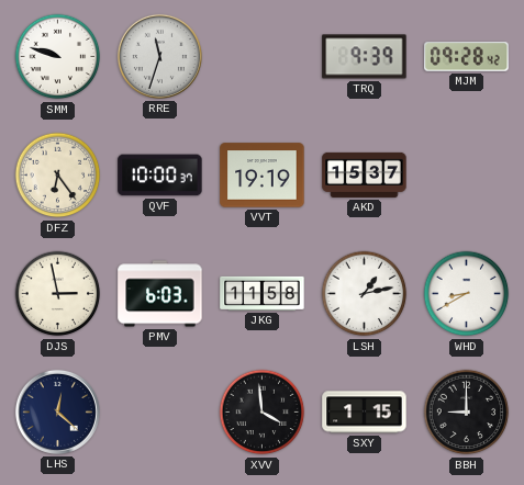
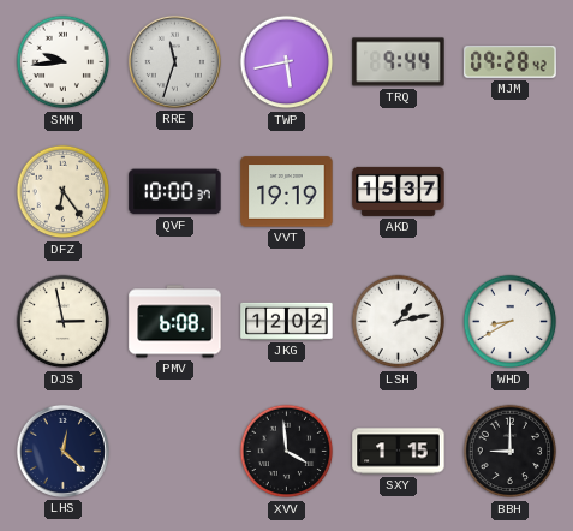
SMM: 9:48 -> 9:44
TWP: none -> 5:43
TRQ: 9:39 -> 9:44
PMV: 6:03 -> 6:08
JKG: 11:58 -> 12:02
